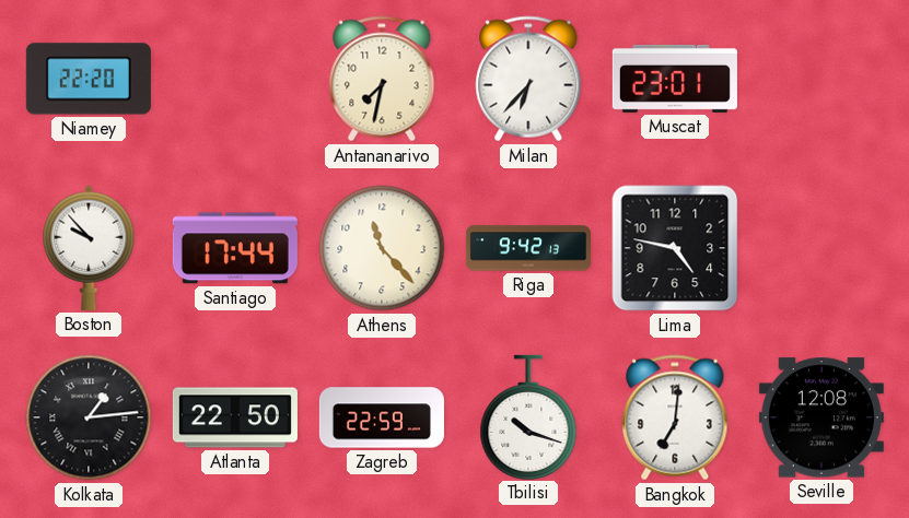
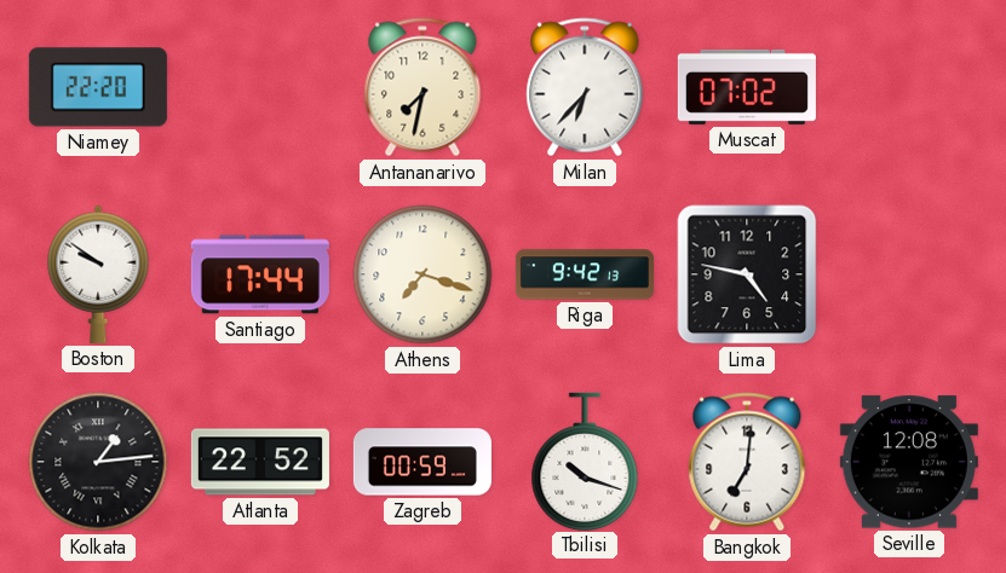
Muscat: 23:01 -> 07:02
Boston: 9:53 -> 9:51
Athens: 11:23 -> 7:18
Atlanta: 22:50 -> 22:52
Zagreb: 22:59 -> 00:59
